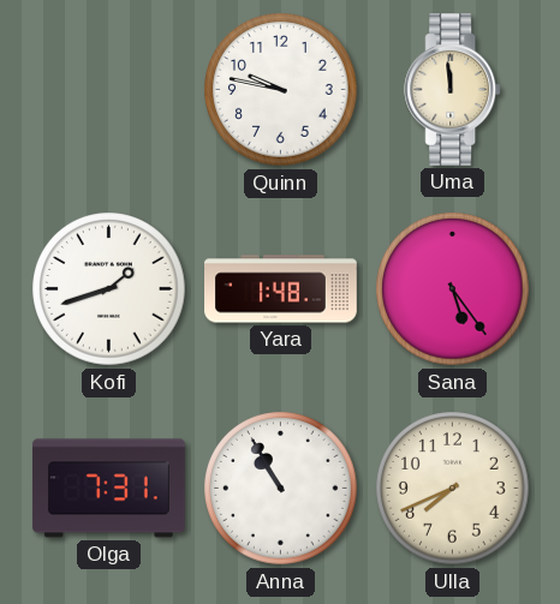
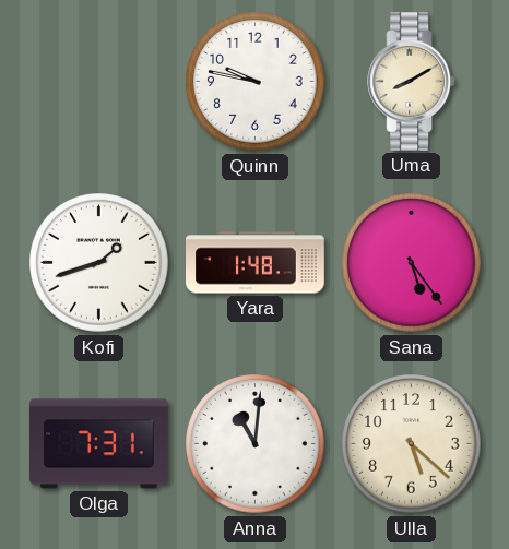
Uma: 11:59 -> 8:10
Anna: 10:55 -> 11:01
Ulla: 7:41 -> 5:22
